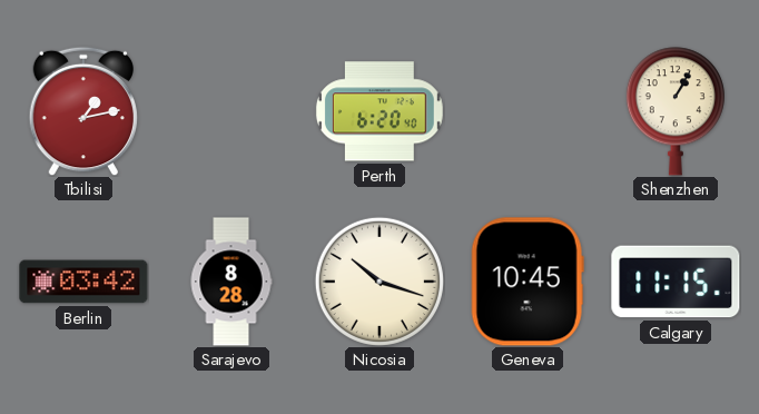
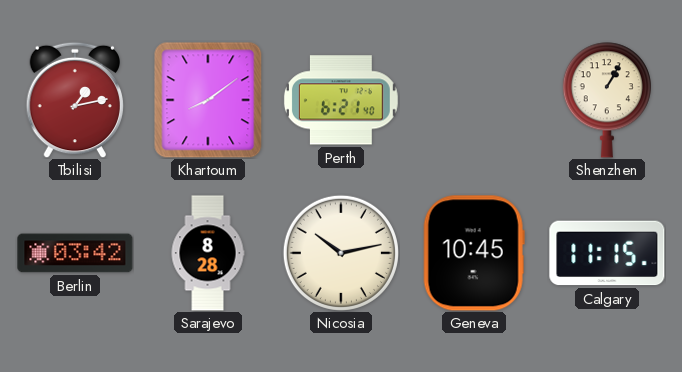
Khartoum: none -> 8:09
Perth: 6:20 -> 6:21
Nicosia: 10:18 -> 10:13
